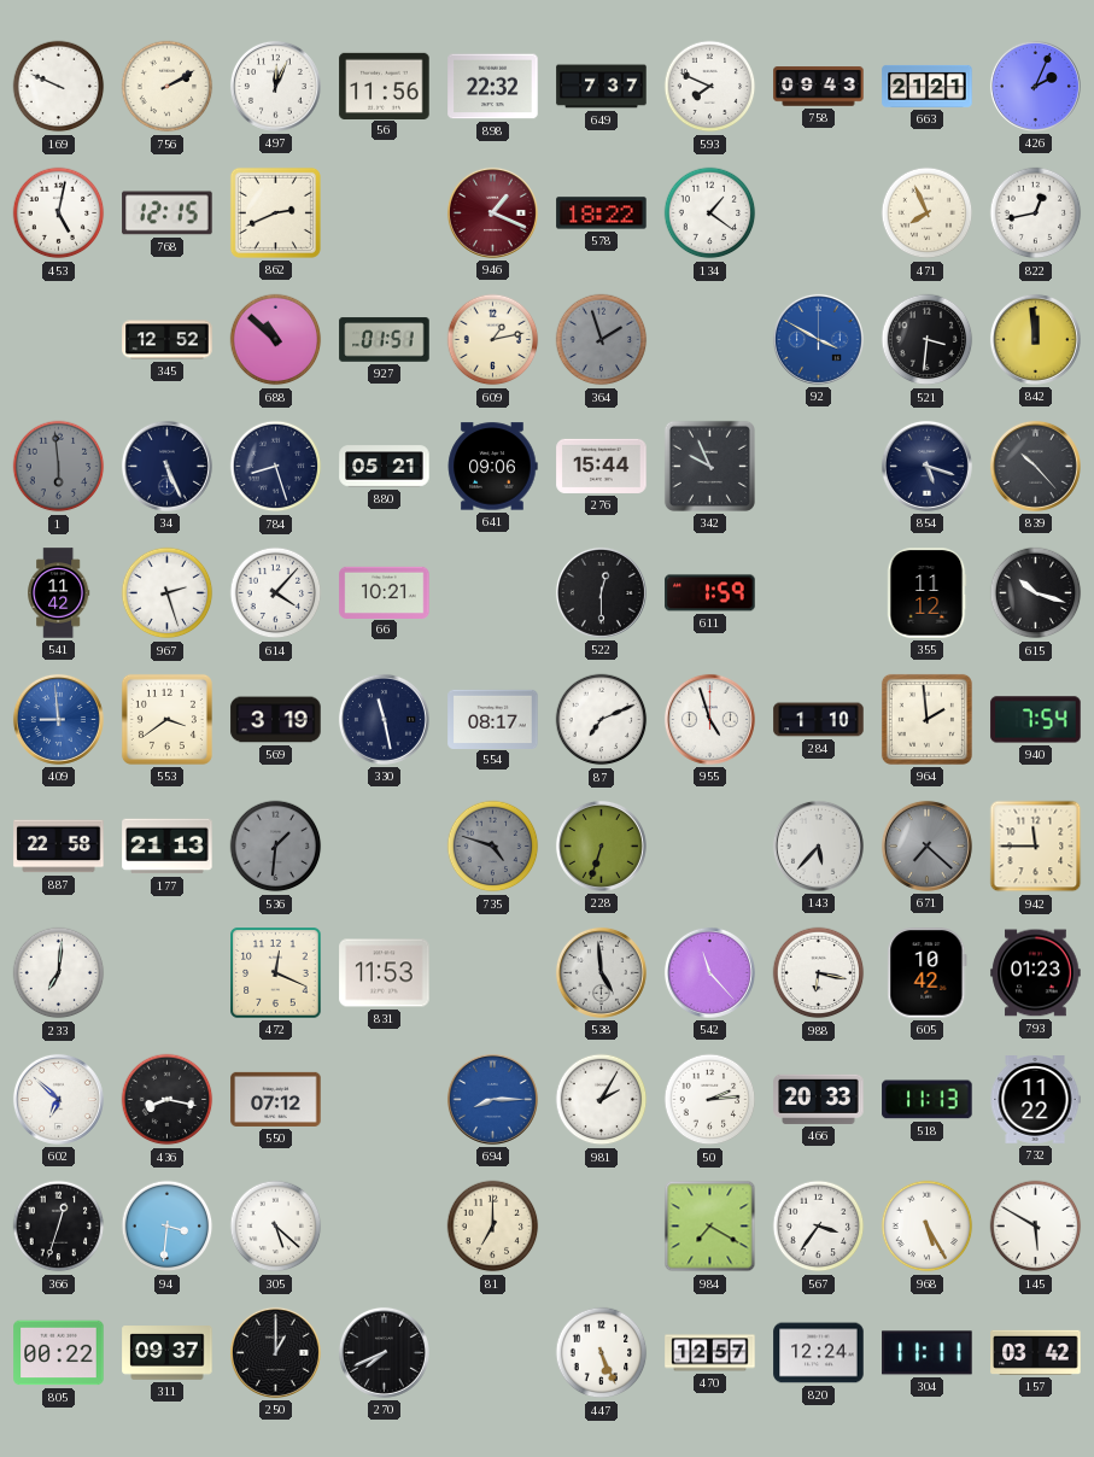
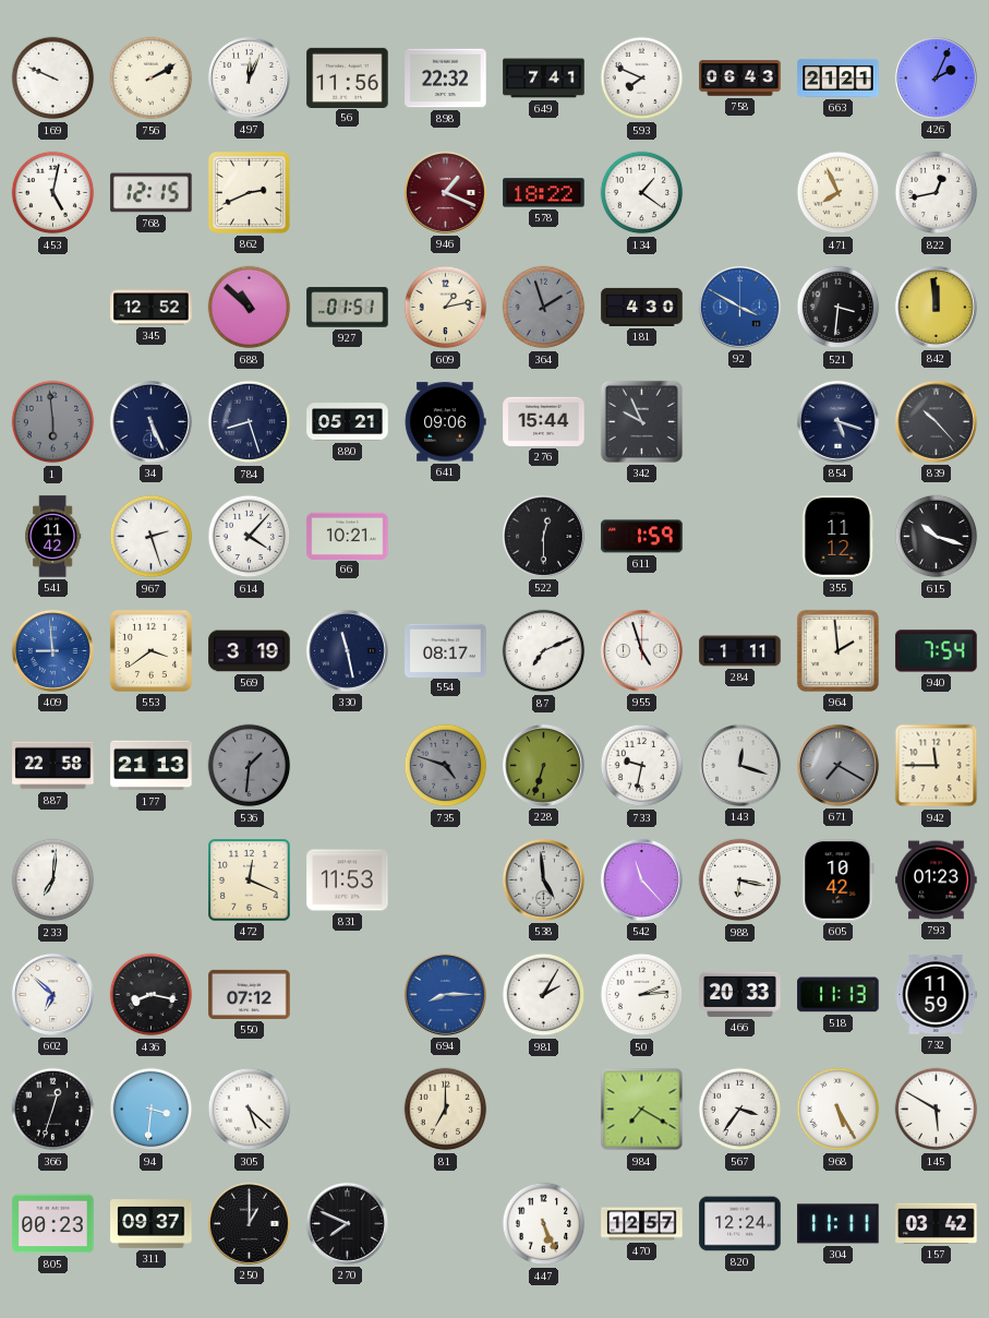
649: 7:37 -> 7:41
758: 09:43 -> 06:43
181: none -> 4:30
284: 1:10 -> 1:11
733: none -> 9:32
143: 5:37 -> 12:18
671: 7:22 -> 7:20
732: 11:22 -> 11:59
805: 00:22 -> 00:23
270: 7:41 -> 7:49
